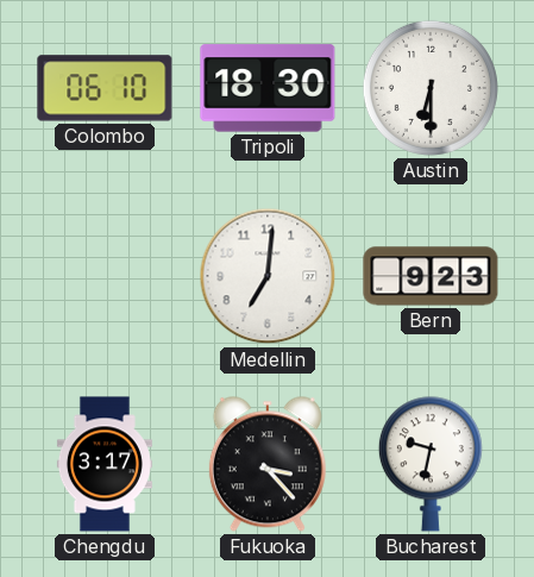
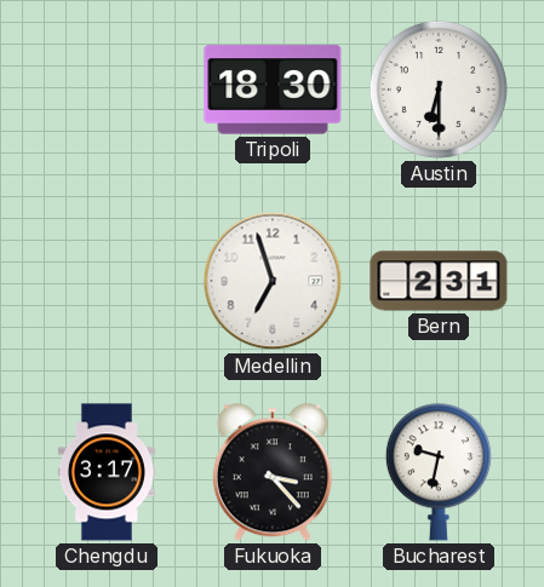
Colombo: 06:10 -> none
Medellin: 7:01 -> 6:57
Bern: 9:23 -> 2:31
